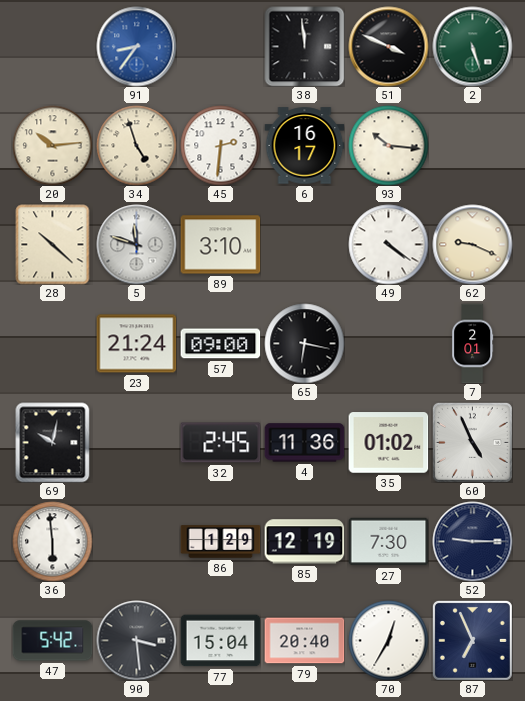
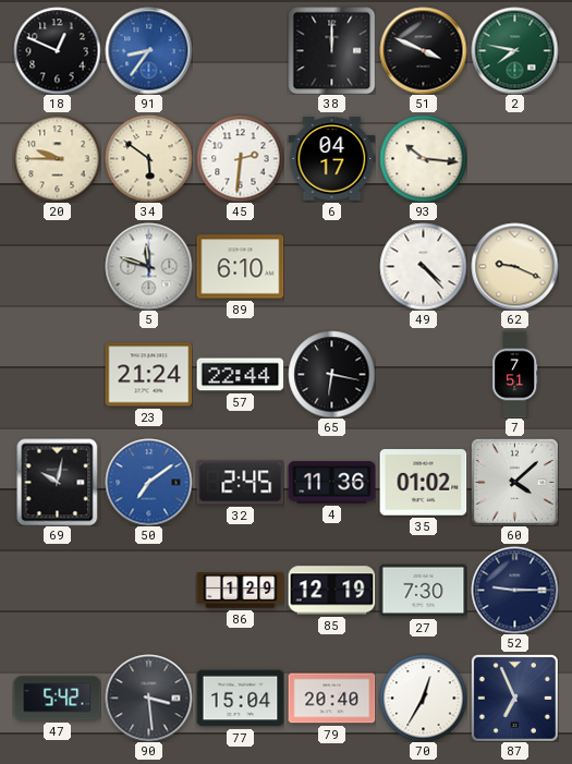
18: none -> 12:49
38: 11:59 -> 12:00
2: 5:27 -> 7:47
20: 10:14 -> 9:45
34: 4:57 -> 5:51
6: 16:17 -> 04:17
28: 10:22 -> none
89: 3:10 -> 6:10
49: 4:21 -> 4:23
57: 09:00 -> 22:44
7: 2:01 -> 7:51
50: none -> 7:09
60: 4:56 -> 4:08
36: 5:59 -> none
